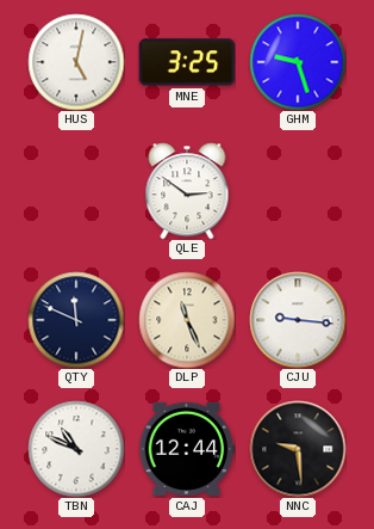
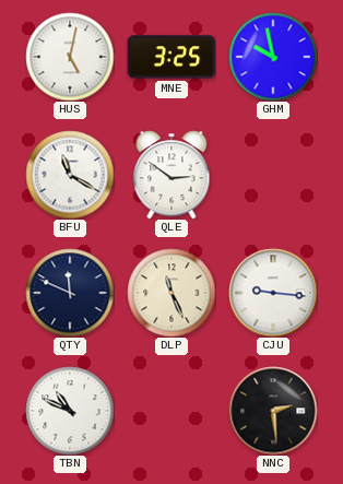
GHM: 9:27 -> 9:58
BFU: none -> 11:20
CAJ: 12:44 -> none
NNC: 9:29 -> 2:29
